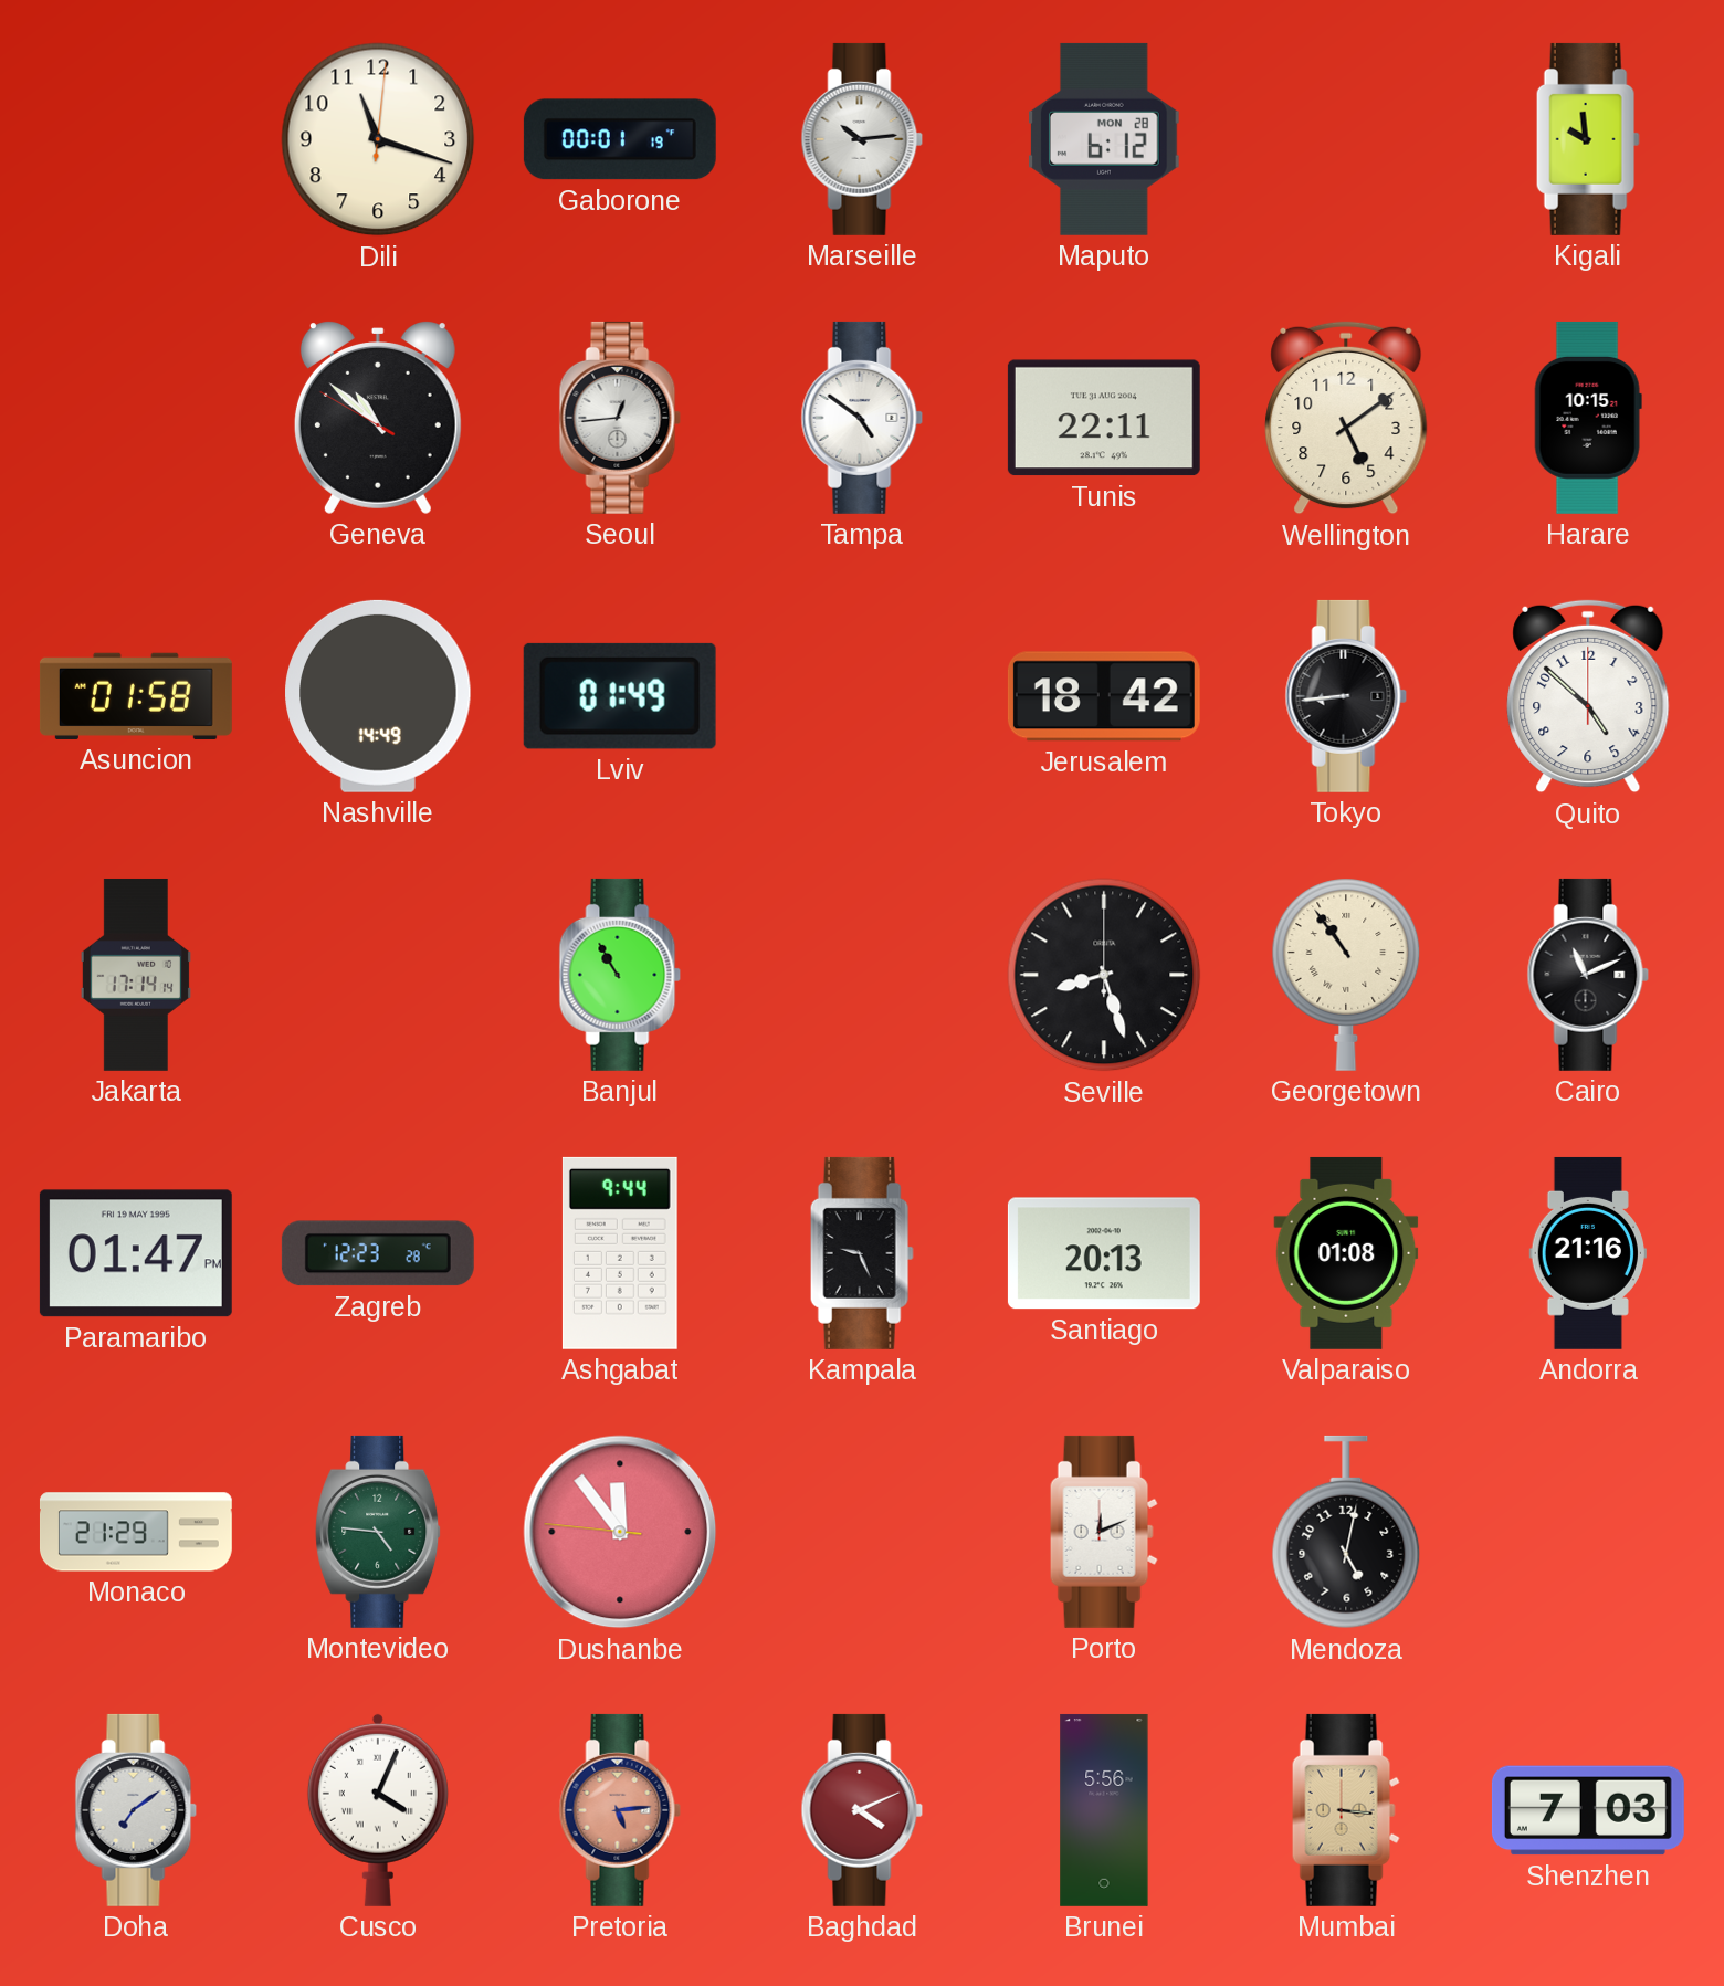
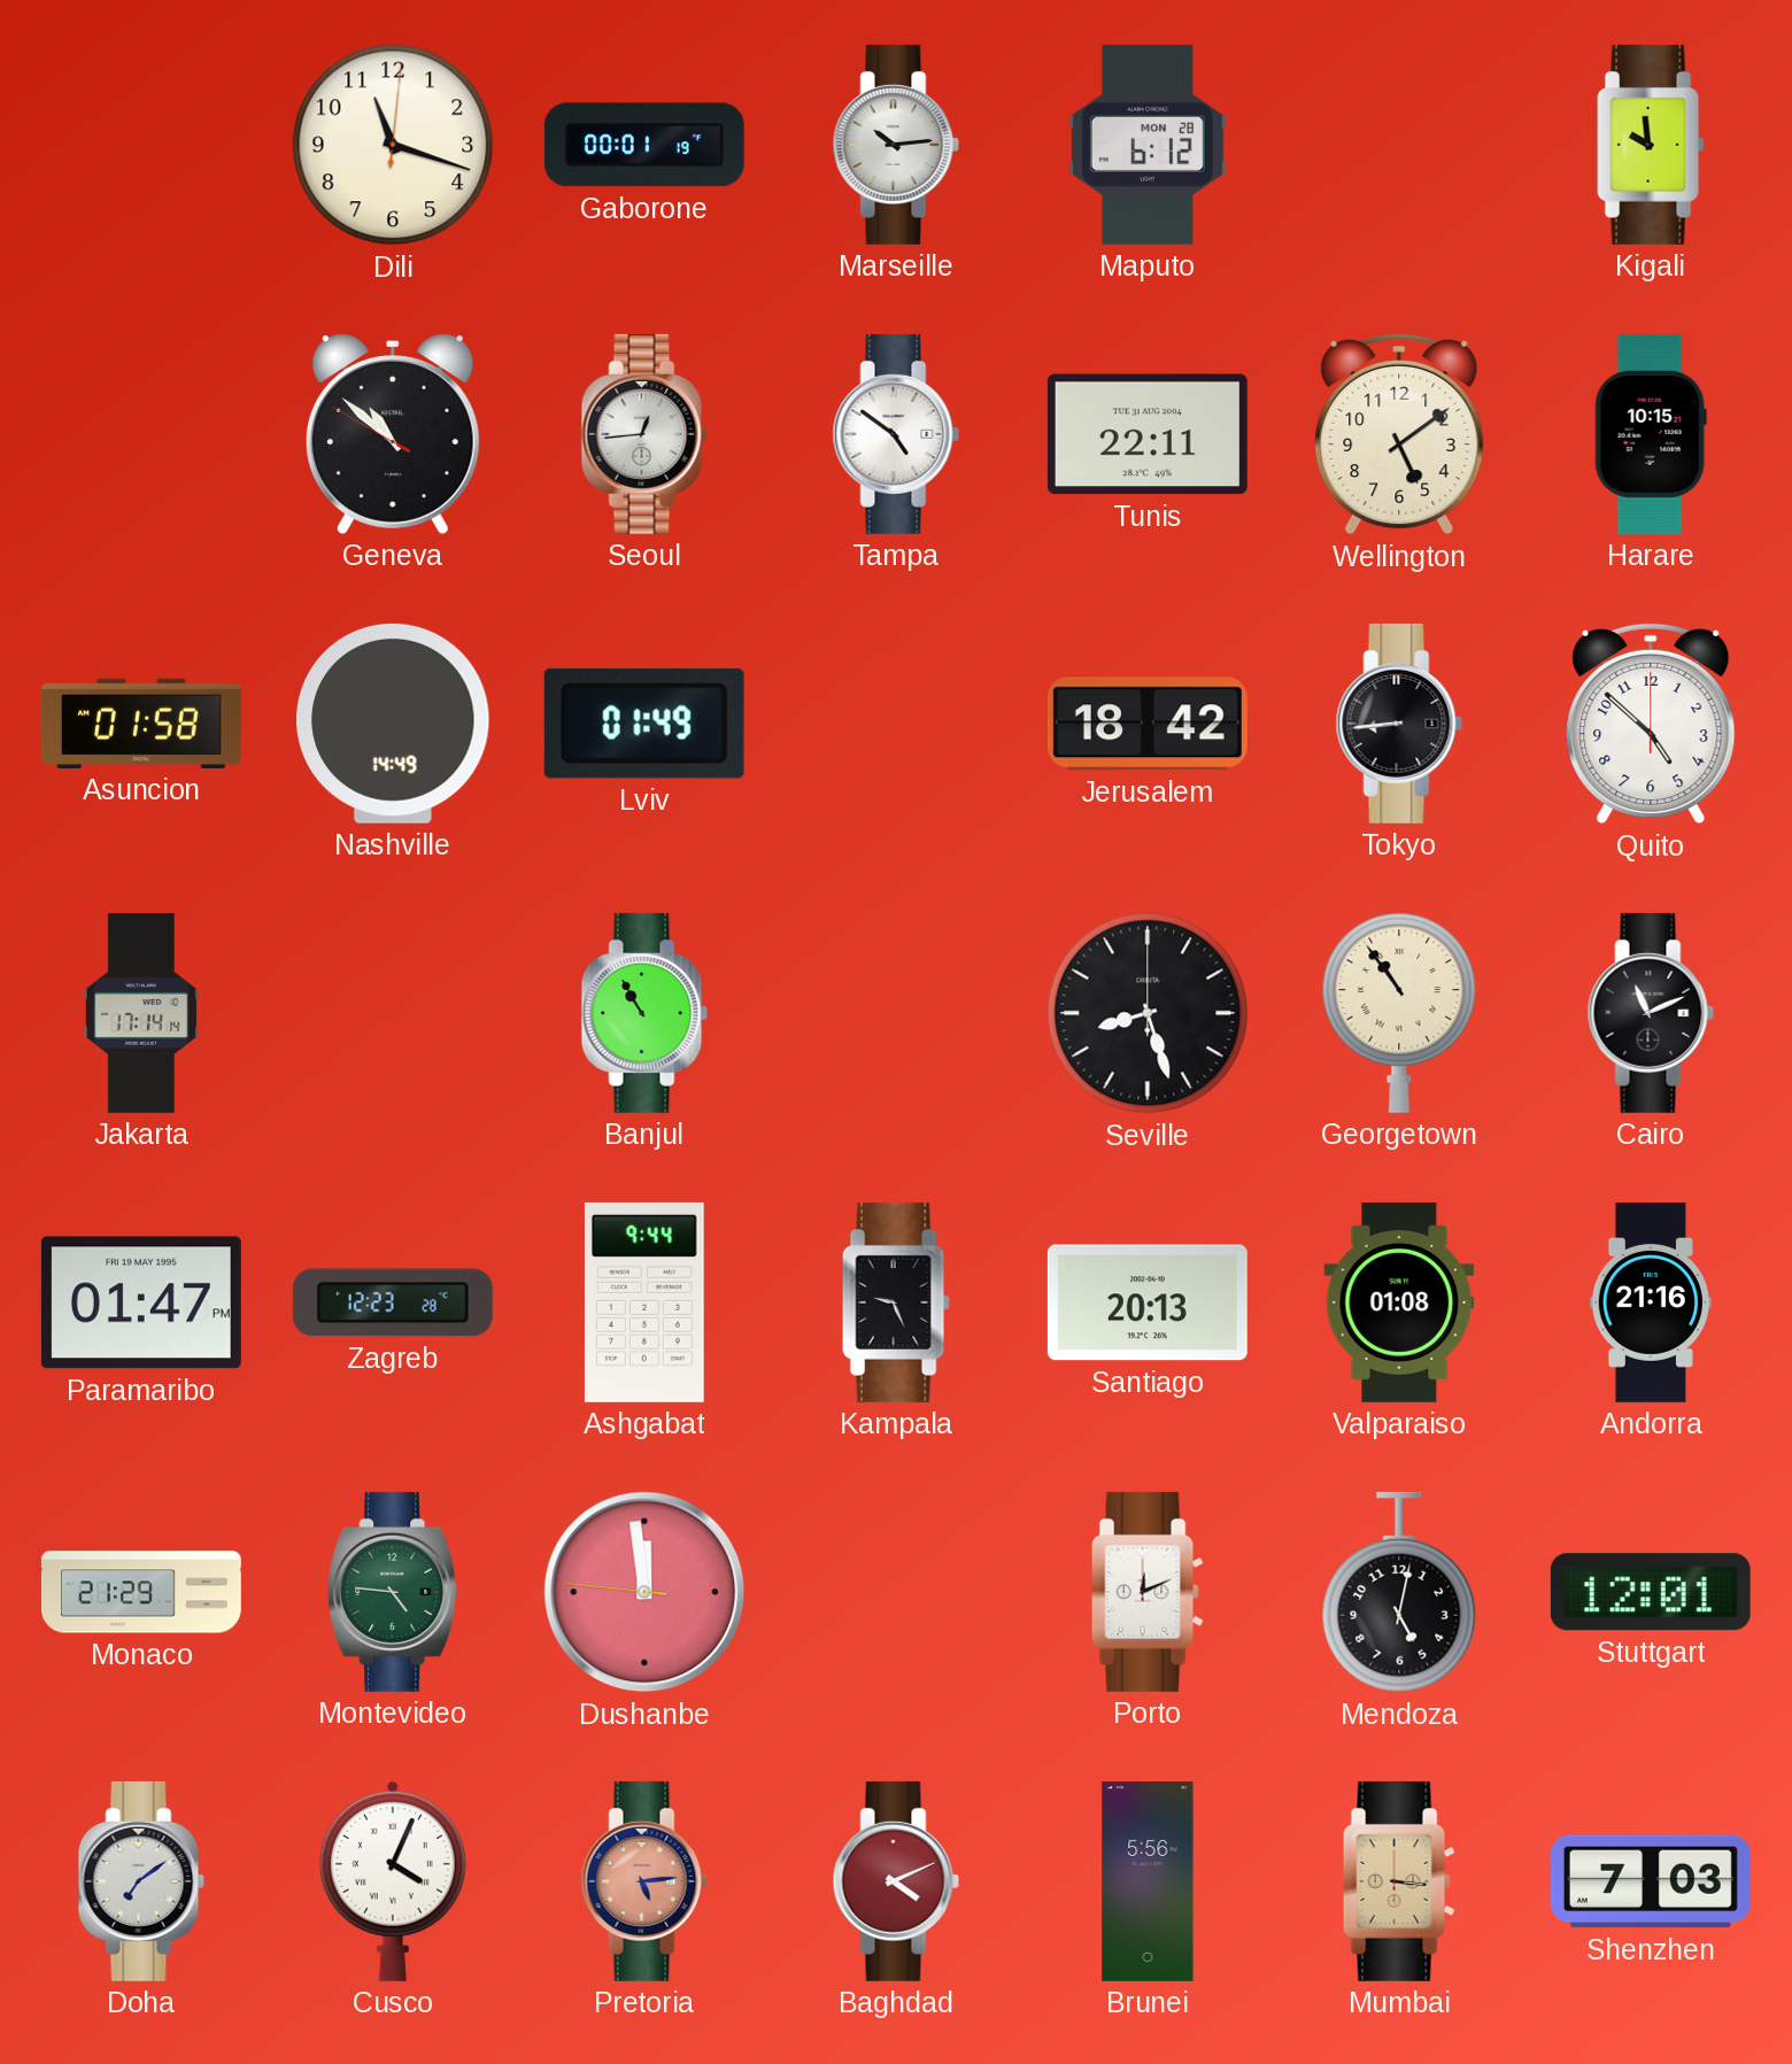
Dushanbe: 11:53 -> 11:58
Stuttgart: none -> 12:01
